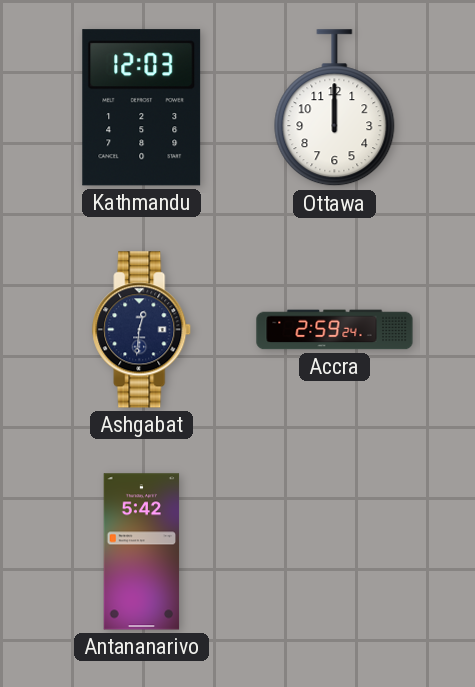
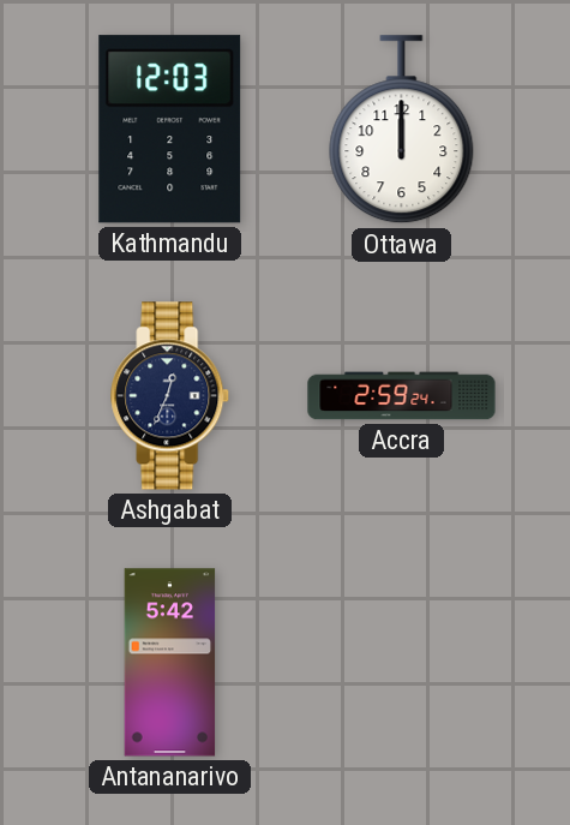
Ashgabat: 12:31 -> 12:34
